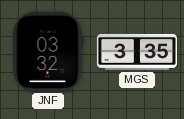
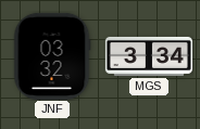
MGS: 3:35 -> 3:34
